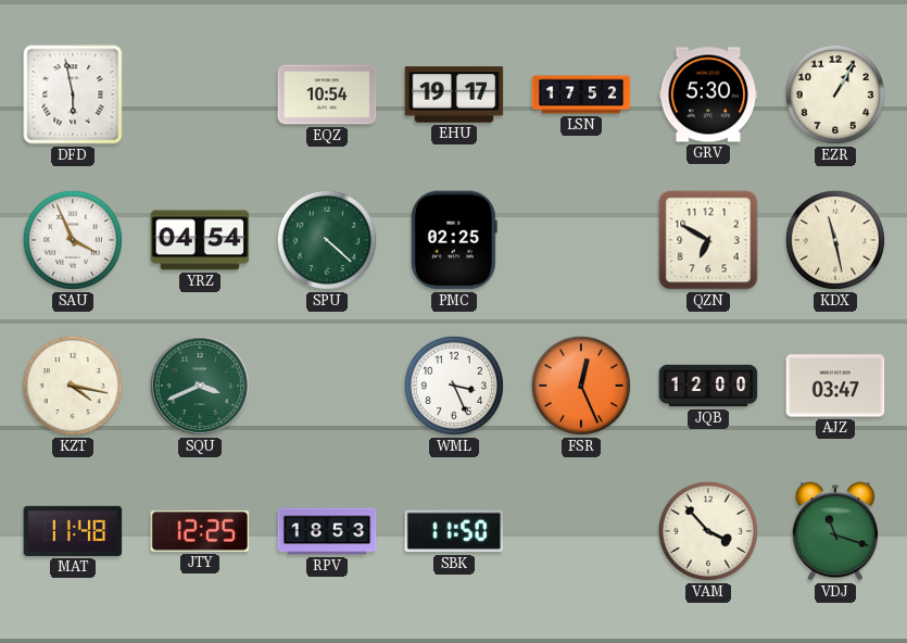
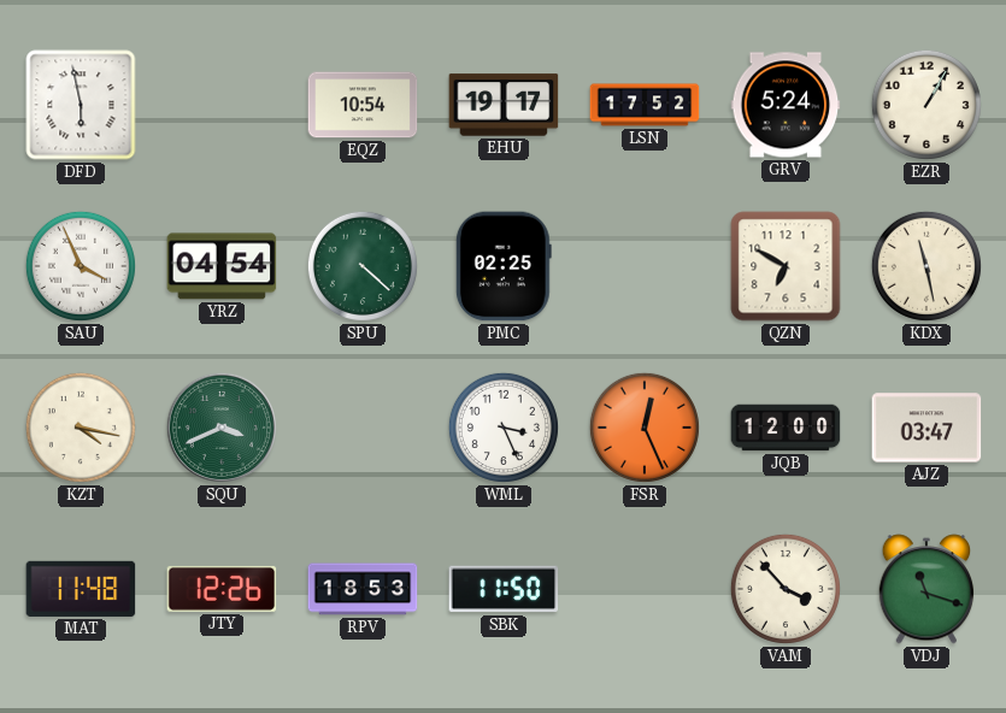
GRV: 5:30 -> 5:24
JTY: 12:25 -> 12:26
